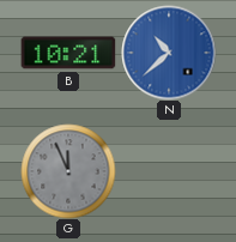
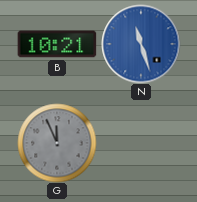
N: 10:38 -> 11:27
